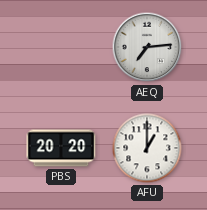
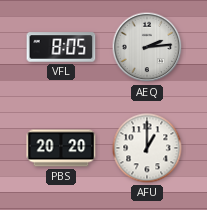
VFL: none -> 8:05
AEQ: 7:14 -> 2:14
